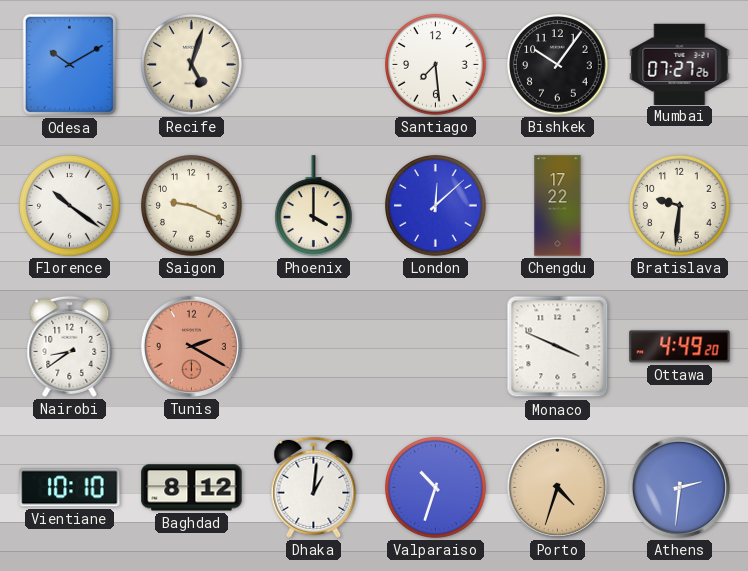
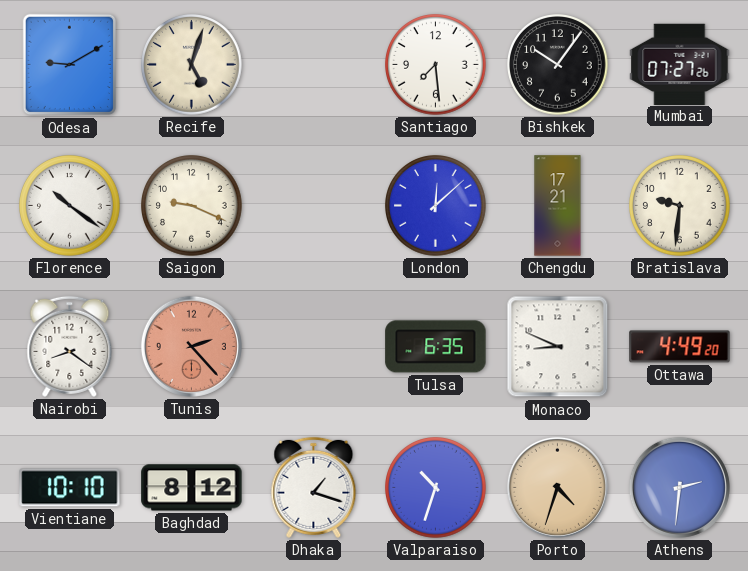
Odesa: 10:10 -> 9:10
Phoenix: 4:00 -> none
Chengdu: 17:22 -> 17:21
Nairobi: 8:39 -> 8:21
Tunis: 2:20 -> 2:23
Tulsa: none -> 6:35
Monaco: 3:49 -> 8:49
Dhaka: 1:01 -> 1:18
